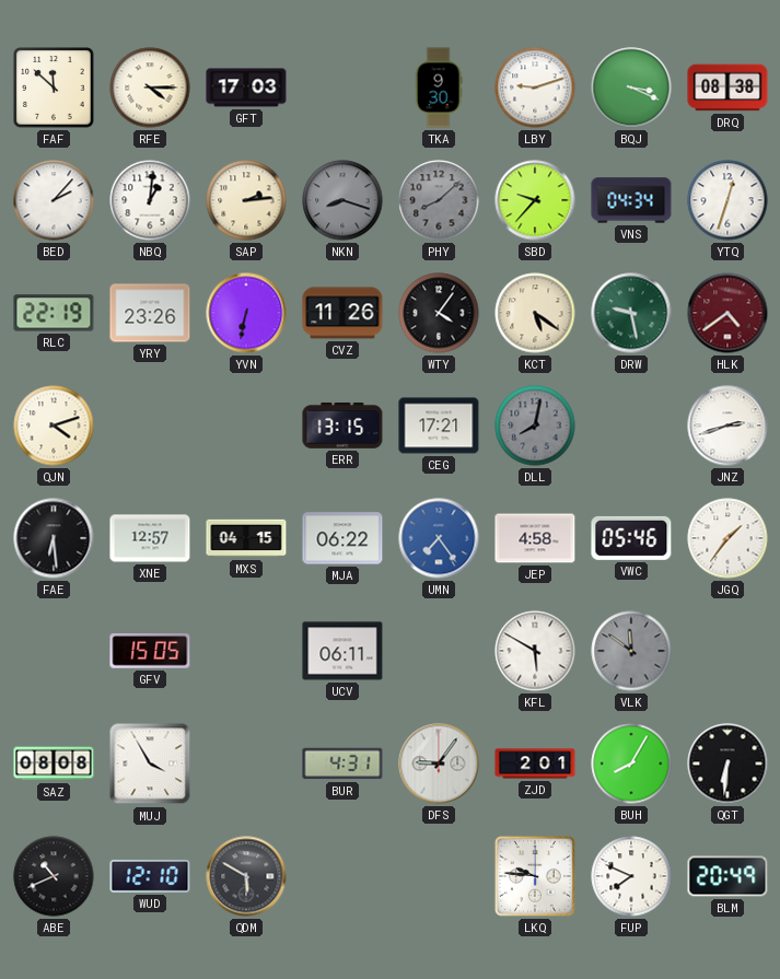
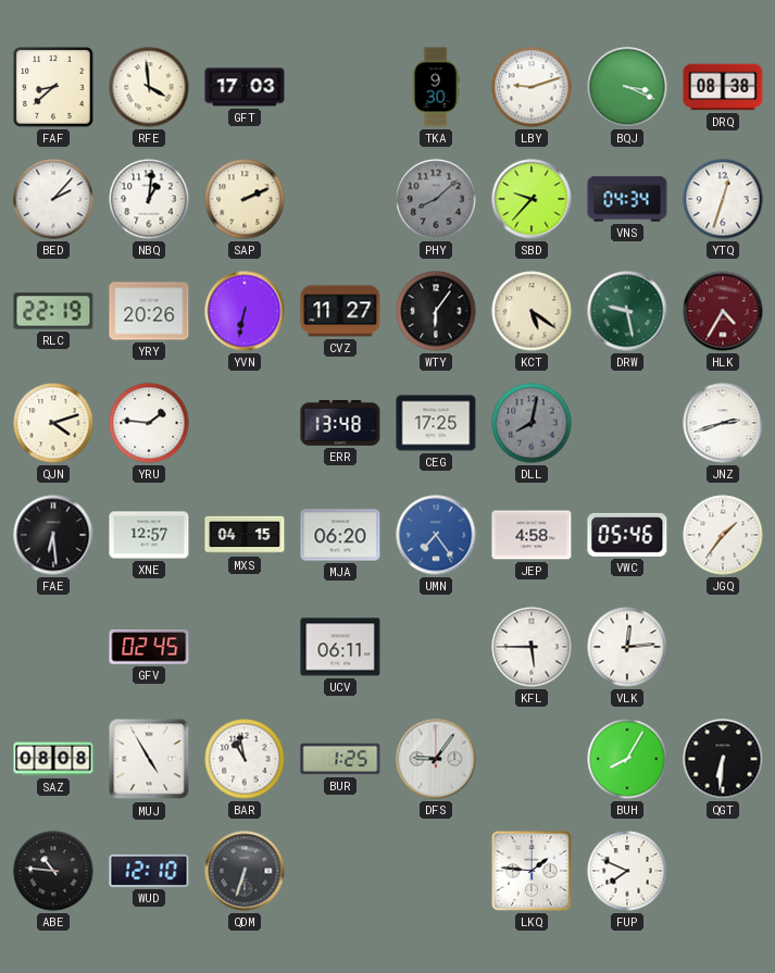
FAF: 11:52 -> 8:38
RFE: 4:15 -> 3:59
SAP: 2:14 -> 2:11
NKN: 8:18 -> none
YRY: 23:26 -> 20:26
CVZ: 11:26 -> 11:27
WTY: 4:06 -> 6:06
HLK: 4:39 -> 4:35
YRU: none -> 1:46
ERR: 13:15 -> 13:48
CEG: 17:21 -> 17:25
MJA: 06:22 -> 06:20
GFV: 15:05 -> 02:45
KFL: 5:50 -> 5:45
VLK: 11:51 -> 12:14
VLK dial: grey -> white
MUJ: 3:55 -> 4:55
BAR: none -> 10:58
BUR: 4:31 -> 1:25
ZJD: 2:01 -> none
ABE: 10:41 -> 10:46
QDM: 5:50 -> 6:33
LKQ: 9:46 -> 1:46
BLM: 20:49 -> none
